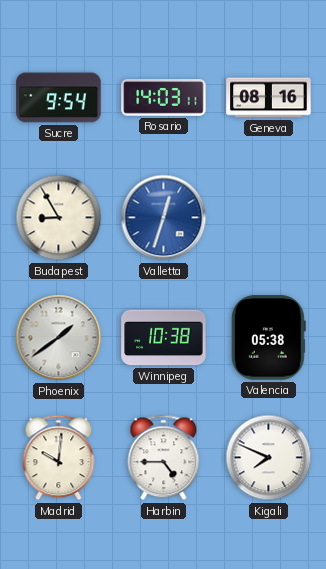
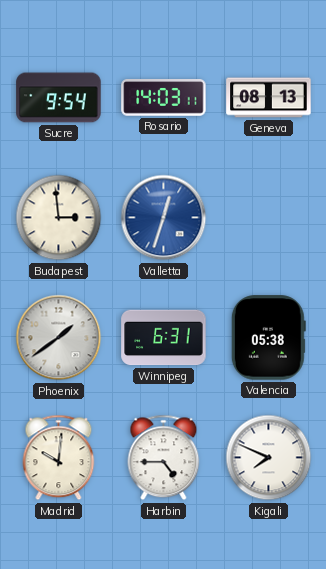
Geneva: 08:16 -> 08:13
Budapest: 8:55 -> 2:59
Winnipeg: 10:38 -> 6:31
